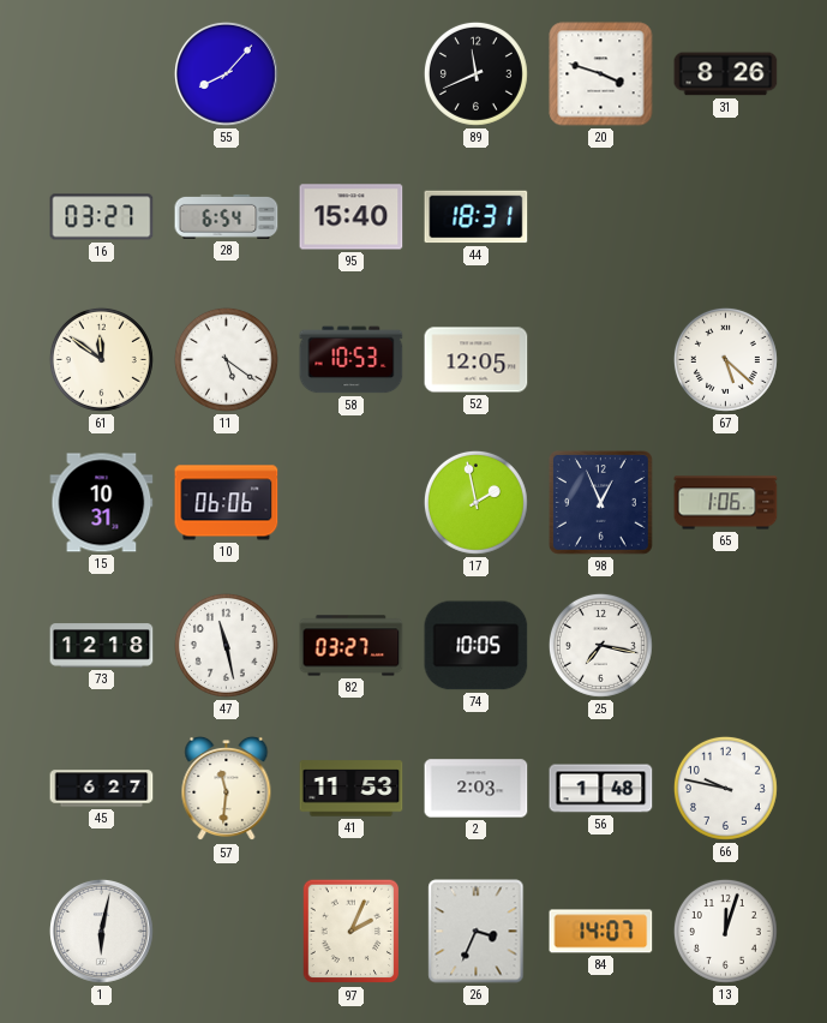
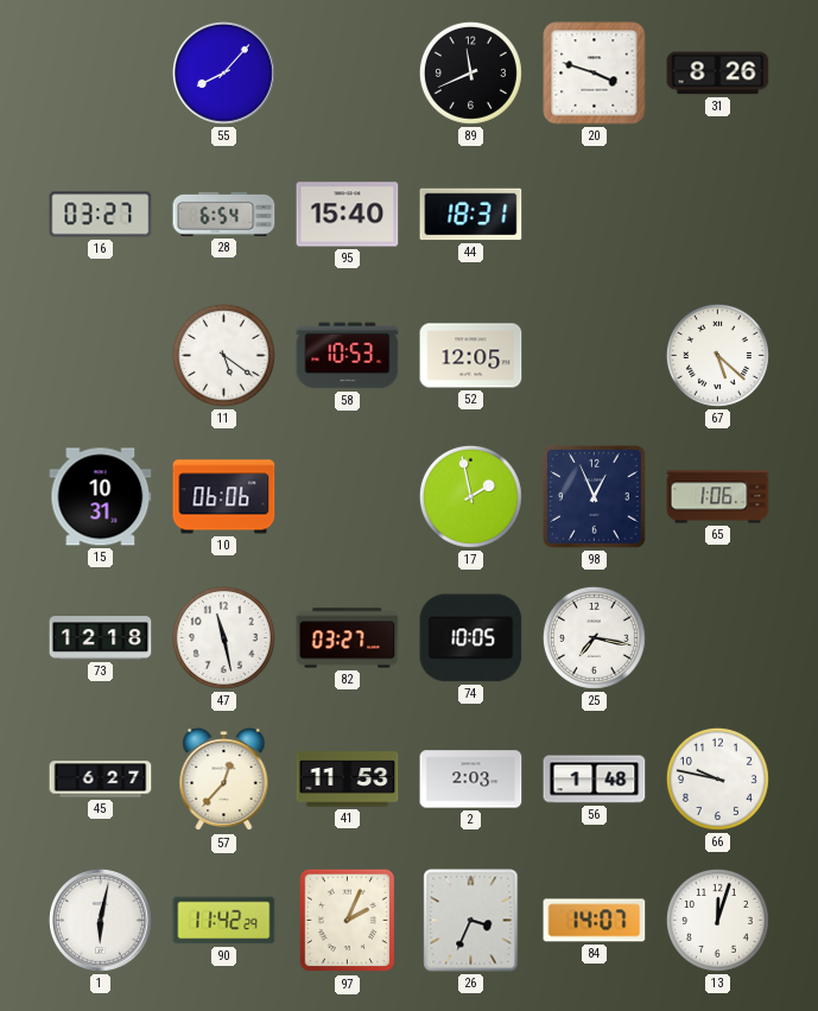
61: 11:51 -> none
57: 11:31 -> 12:37
90: none -> 11:42
